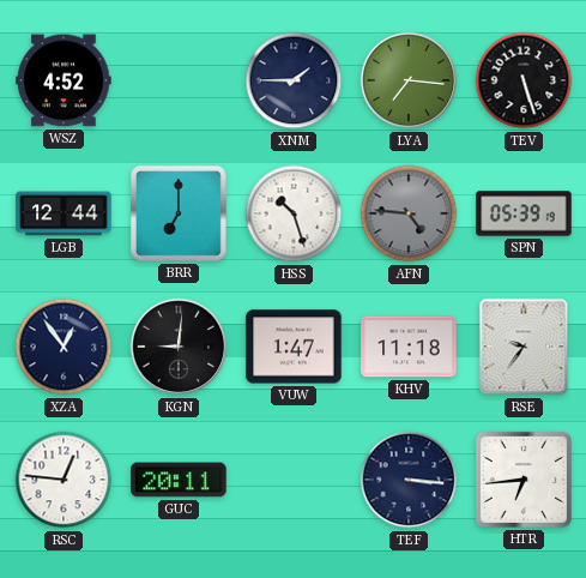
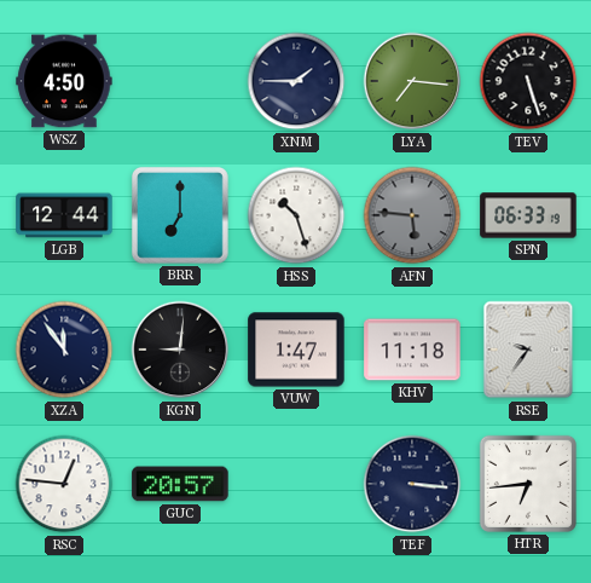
WSZ: 4:52 -> 4:50
AFN: 4:46 -> 5:46
SPN: 05:39 -> 06:33
XZA: 12:54 -> 11:54
GUC: 20:11 -> 20:57
